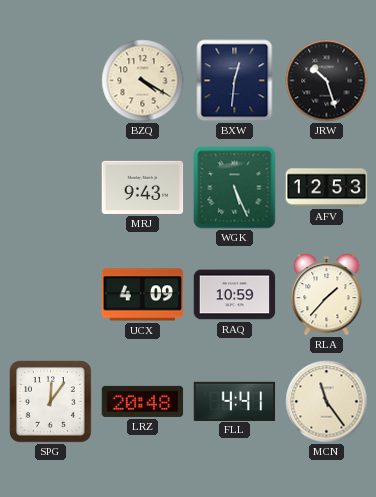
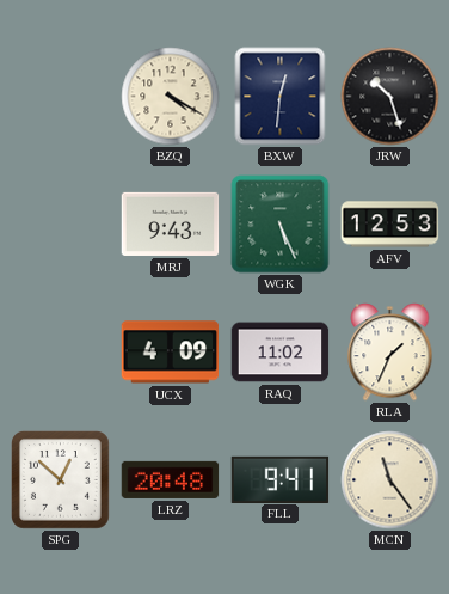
RAQ: 10:59 -> 11:02
RLA: 1:37 -> 1:34
SPG: 12:06 -> 12:52
FLL: 4:41 -> 9:41
